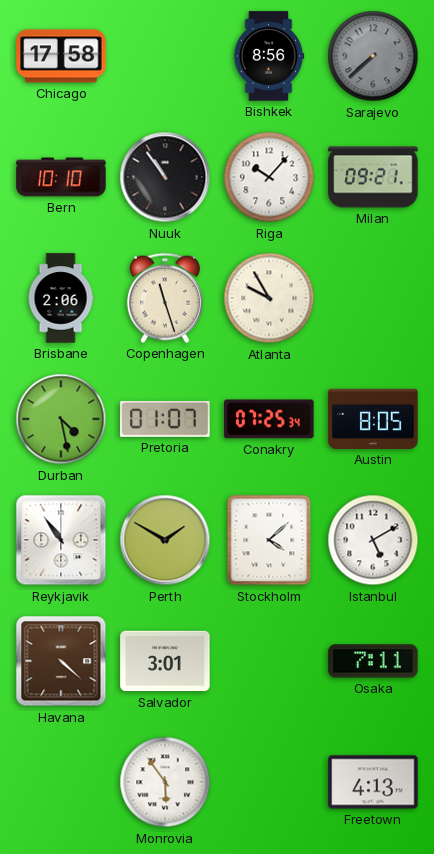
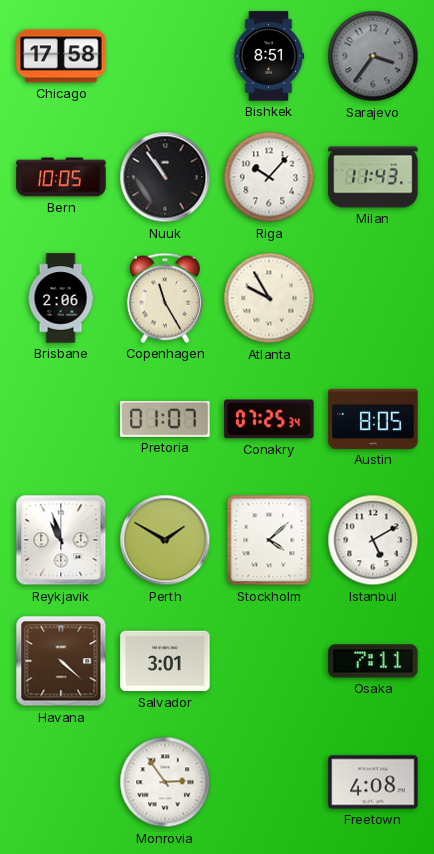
Bishkek: 8:56 -> 8:51
Sarajevo: 7:38 -> 3:36
Bern: 10:10 -> 10:05
Milan: 09:21 -> 11:43
Copenhagen: 11:27 -> 11:25
Durban: 4:28 -> none
Reykjavik: 10:54 -> 10:57
Monrovia: 5:54 -> 2:54
Freetown: 4:13 -> 4:08
